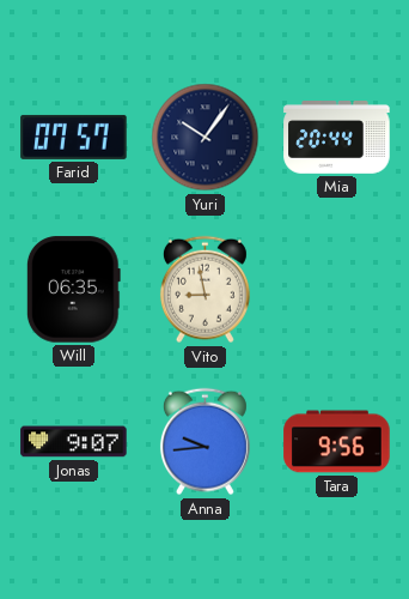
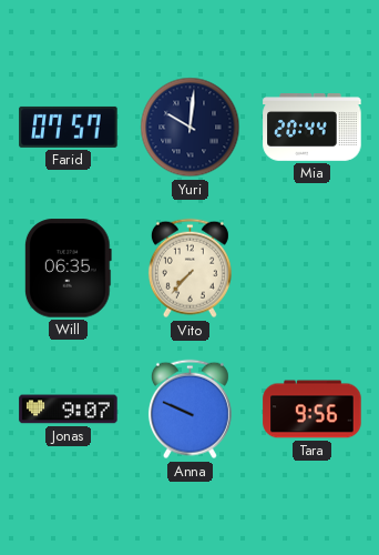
Yuri: 10:06 -> 10:01
Vito: 8:58 -> 7:37
Anna: 9:44 -> 9:49
